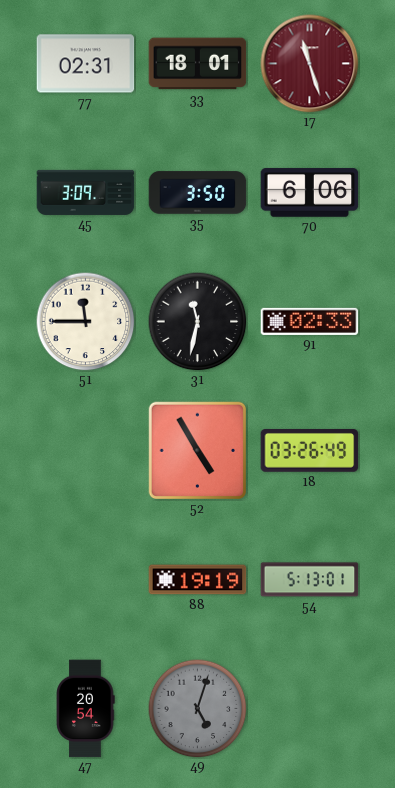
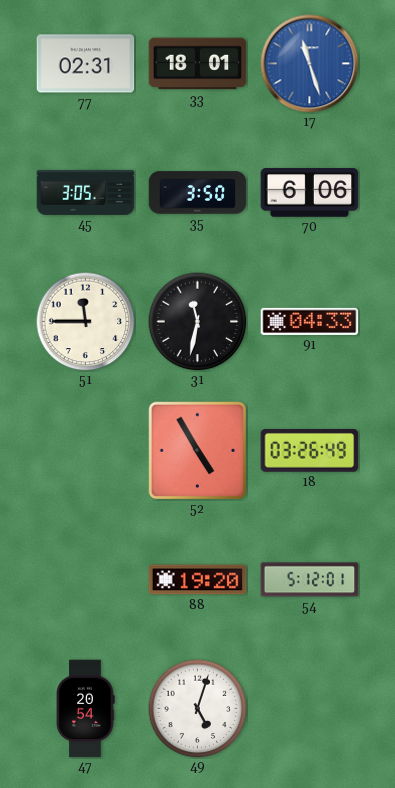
17 dial: burgundy -> blue
45: 3:09 -> 3:05
91: 02:33 -> 04:33
88: 19:19 -> 19:20
54: 5:13 -> 5:12
49 dial: grey -> white
